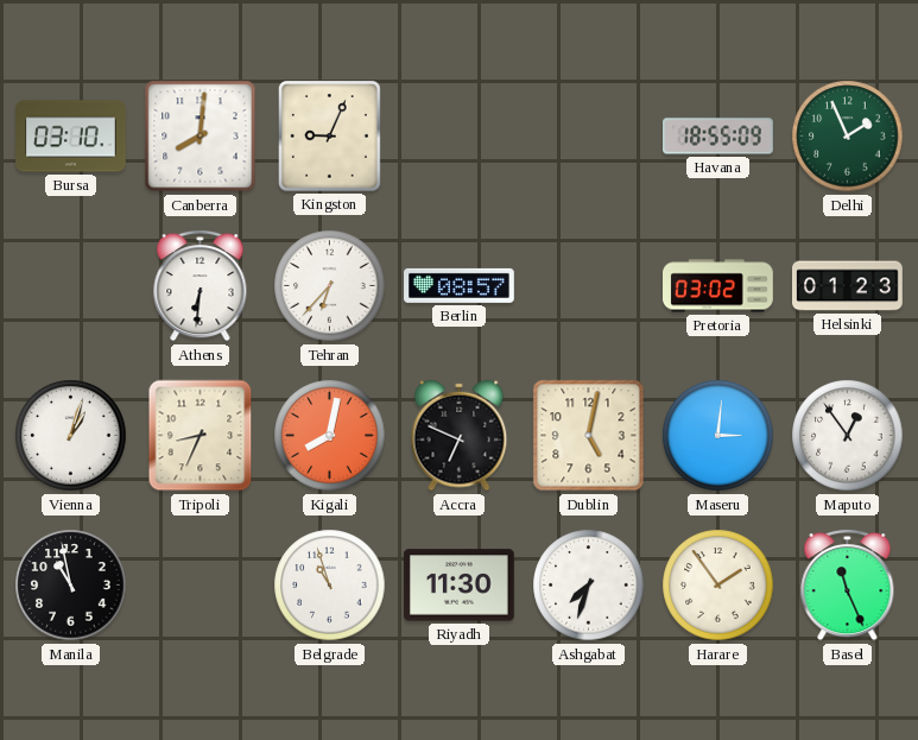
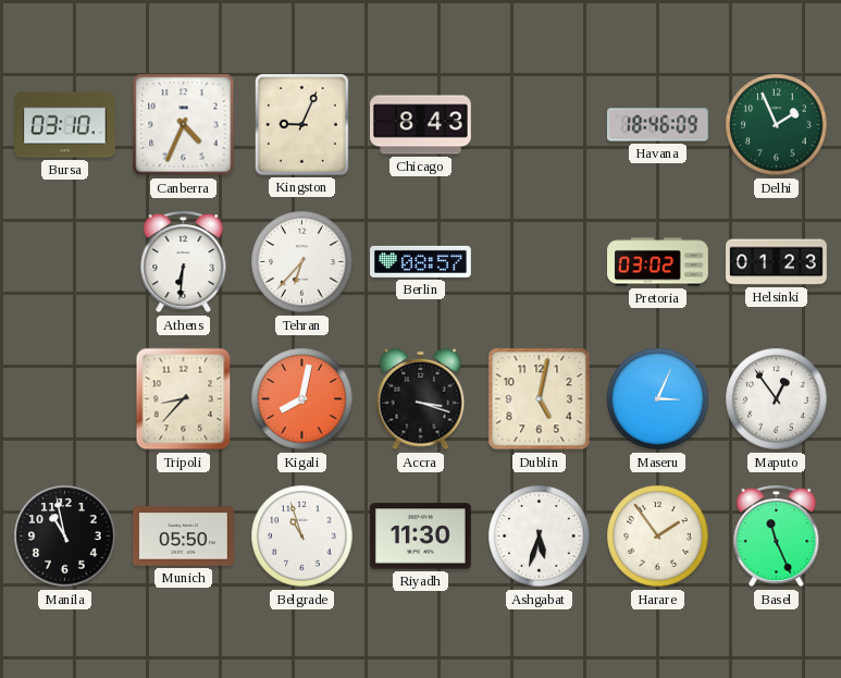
Canberra: 8:01 -> 4:34
Chicago: none -> 8:43
Havana: 18:55 -> 18:46
Vienna: 1:03 -> none
Tripoli: 8:34 -> 8:37
Accra: 6:49 -> 3:18
Maseru: 3:01 -> 3:04
Munich: none -> 05:50
Ashgabat: 7:33 -> 5:33
